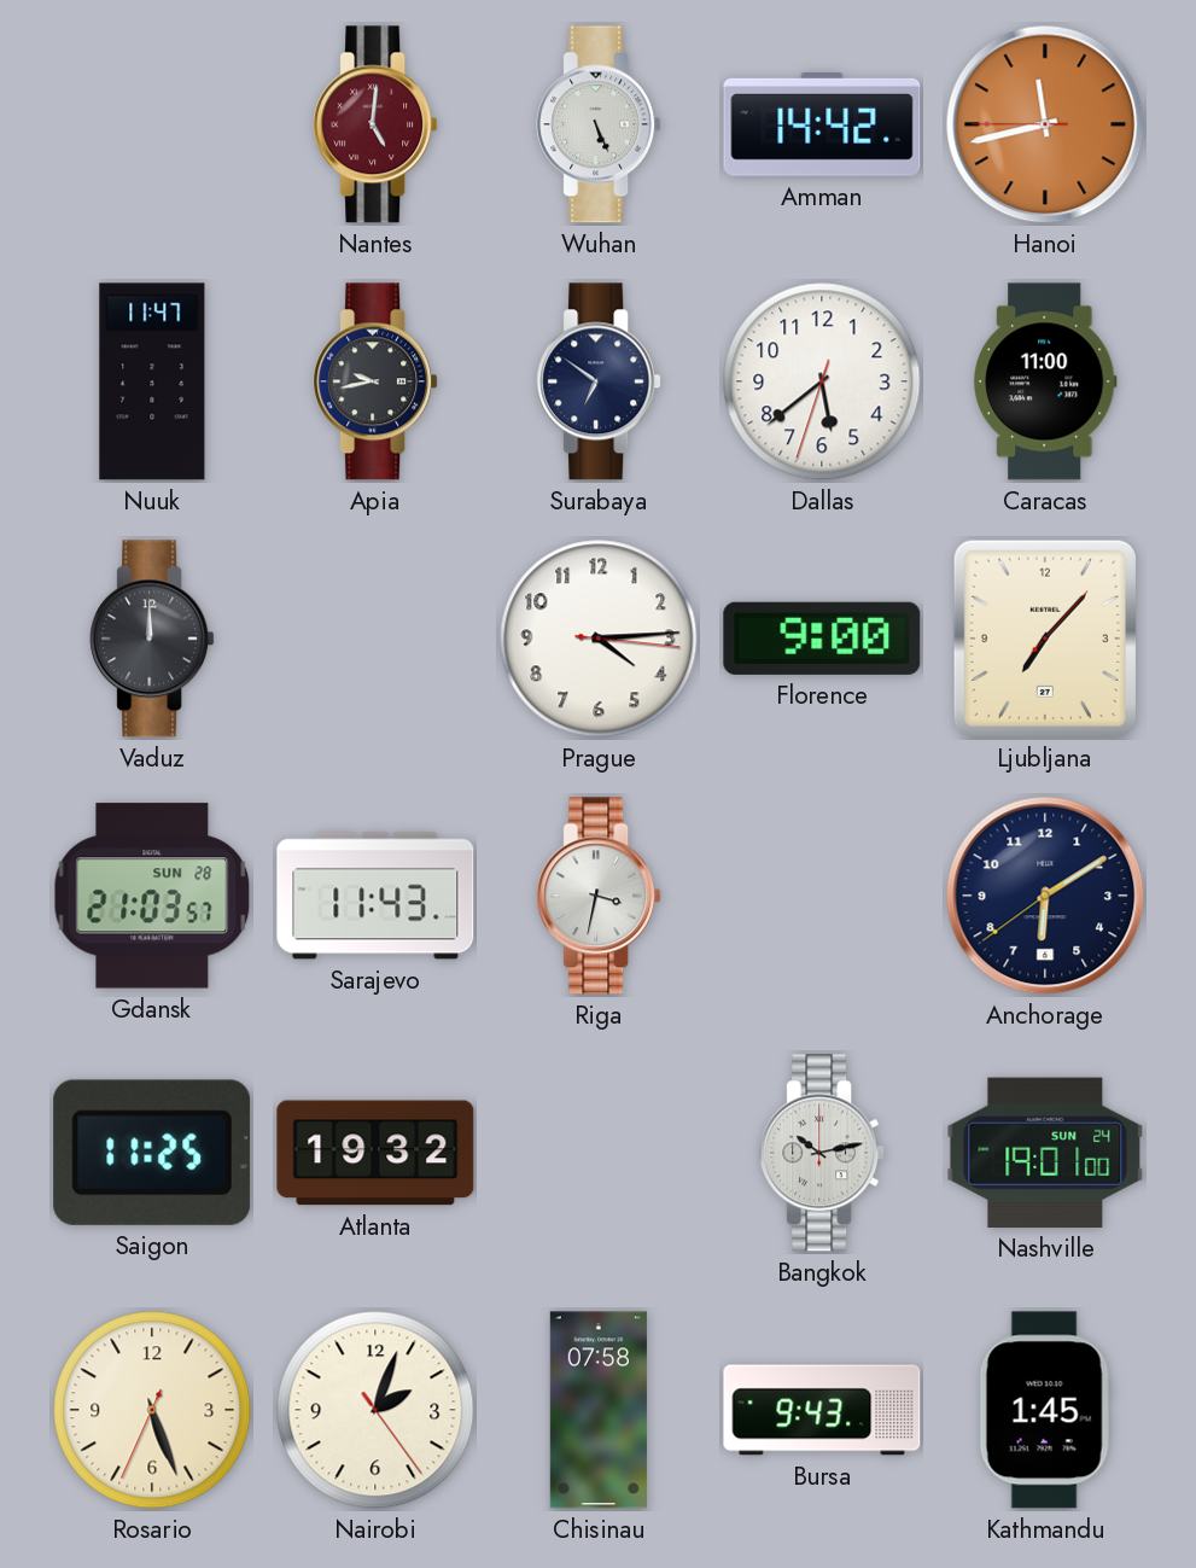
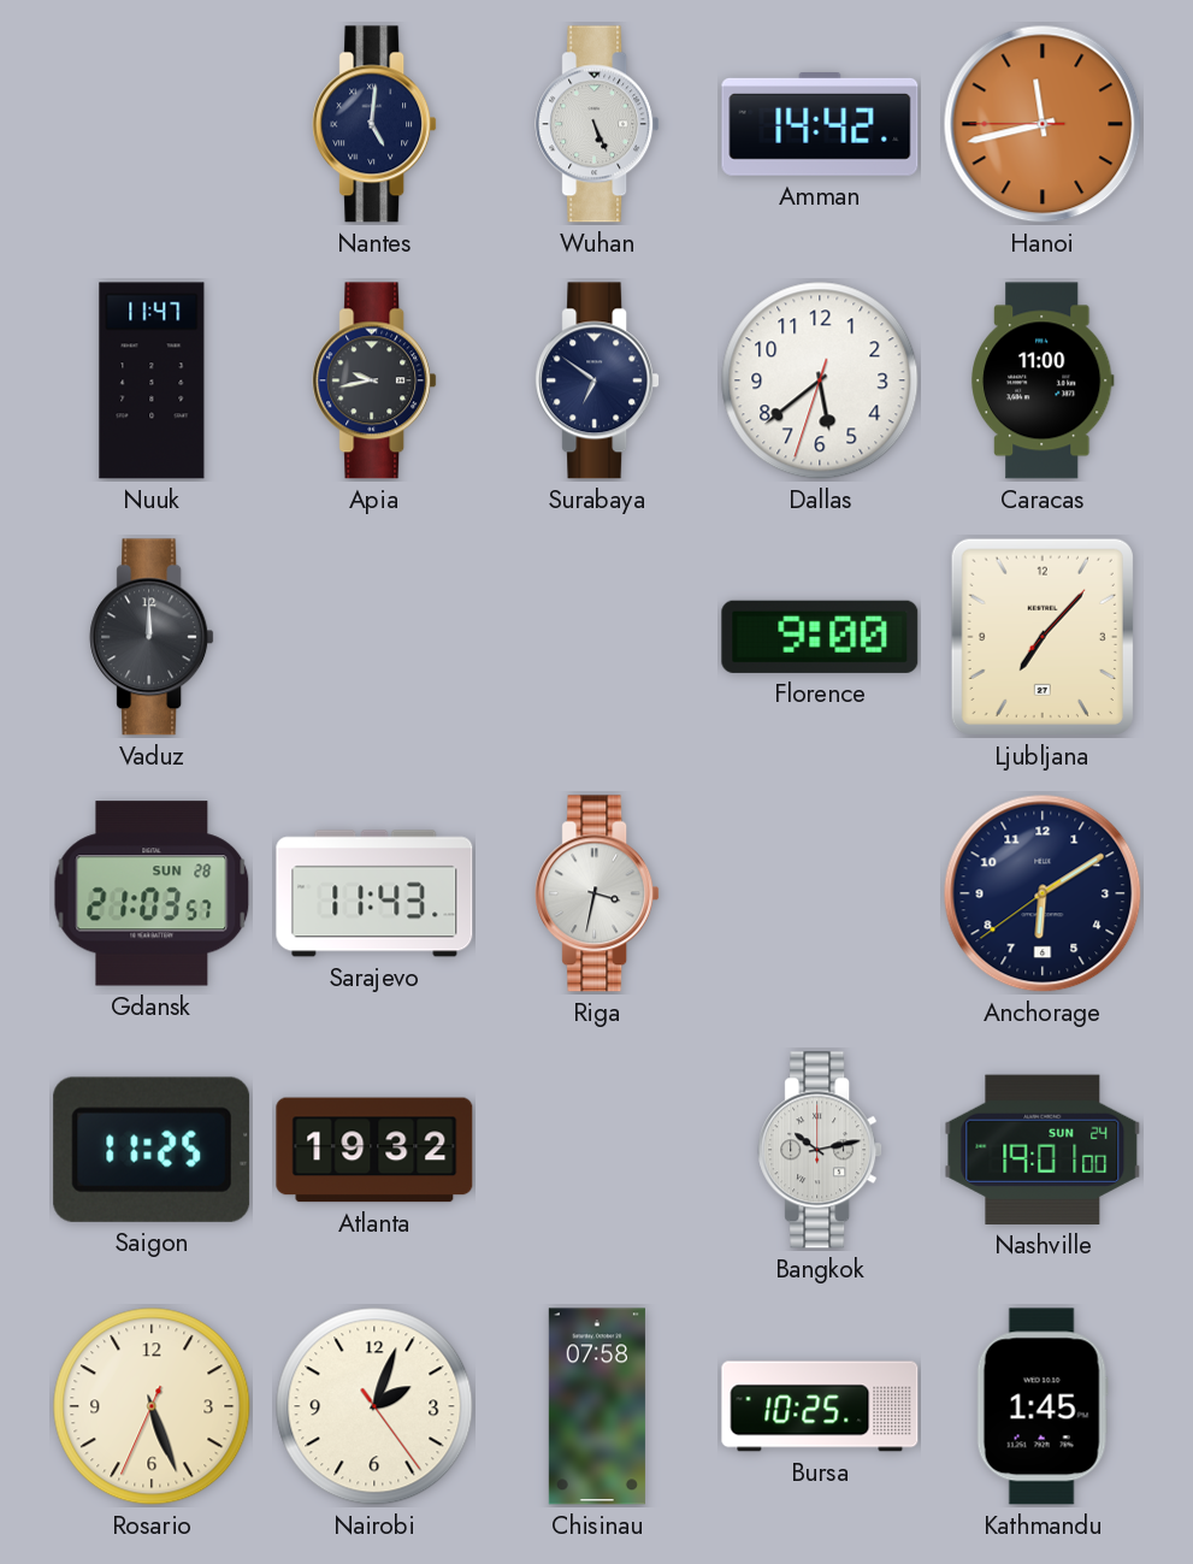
Nantes dial: burgundy -> navy
Prague: 4:14 -> none
Bursa: 9:43 -> 10:25
